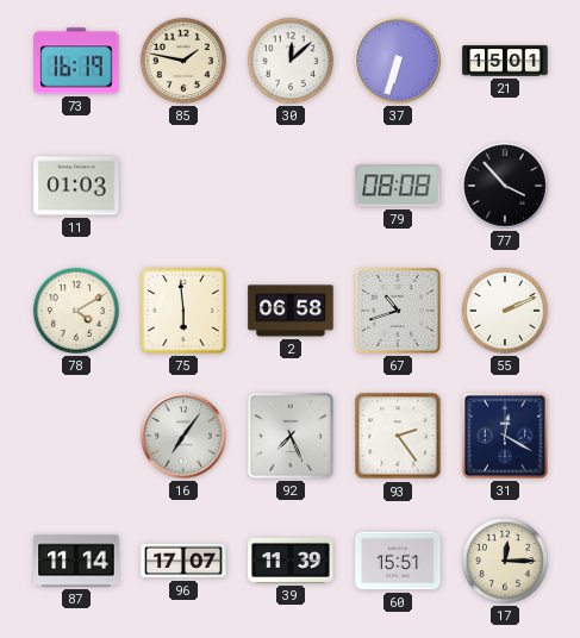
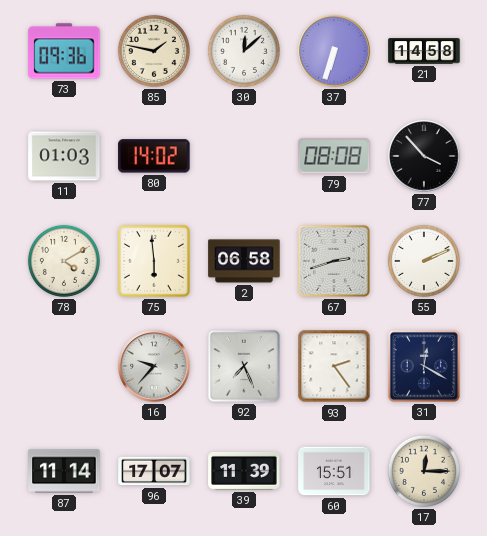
73: 16:19 -> 09:36
21: 15:01 -> 14:58
80: none -> 14:02
67: 10:42 -> 2:42
16: 7:06 -> 9:37
